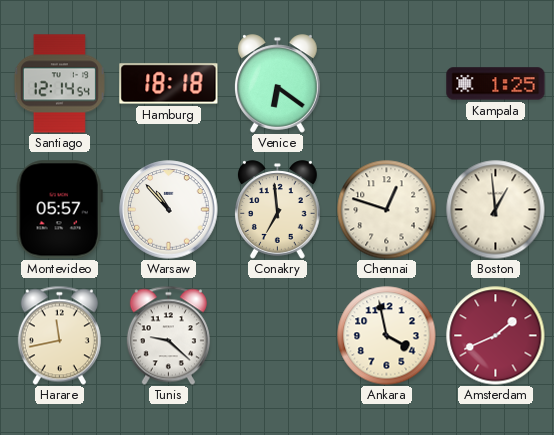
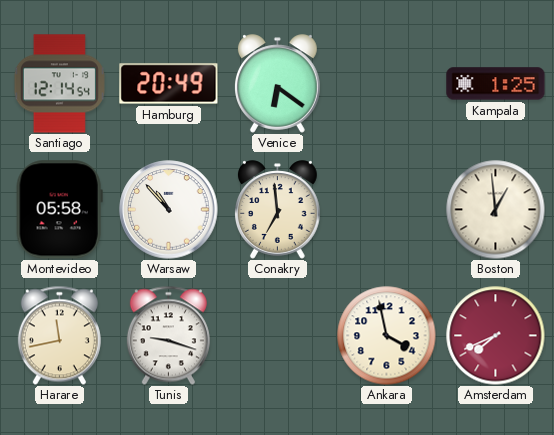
Hamburg: 18:18 -> 20:49
Montevideo: 05:57 -> 05:58
Chennai: 12:48 -> none
Tunis: 9:22 -> 9:18
Amsterdam: 1:41 -> 7:41
